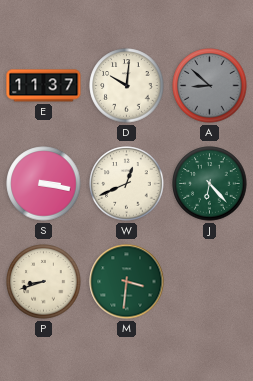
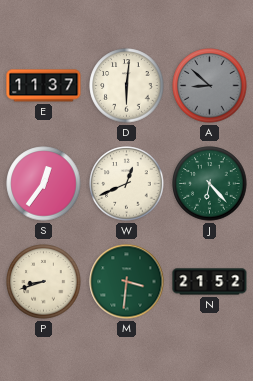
D: 10:01 -> 6:01
S: 3:17 -> 12:36
N: none -> 21:52
